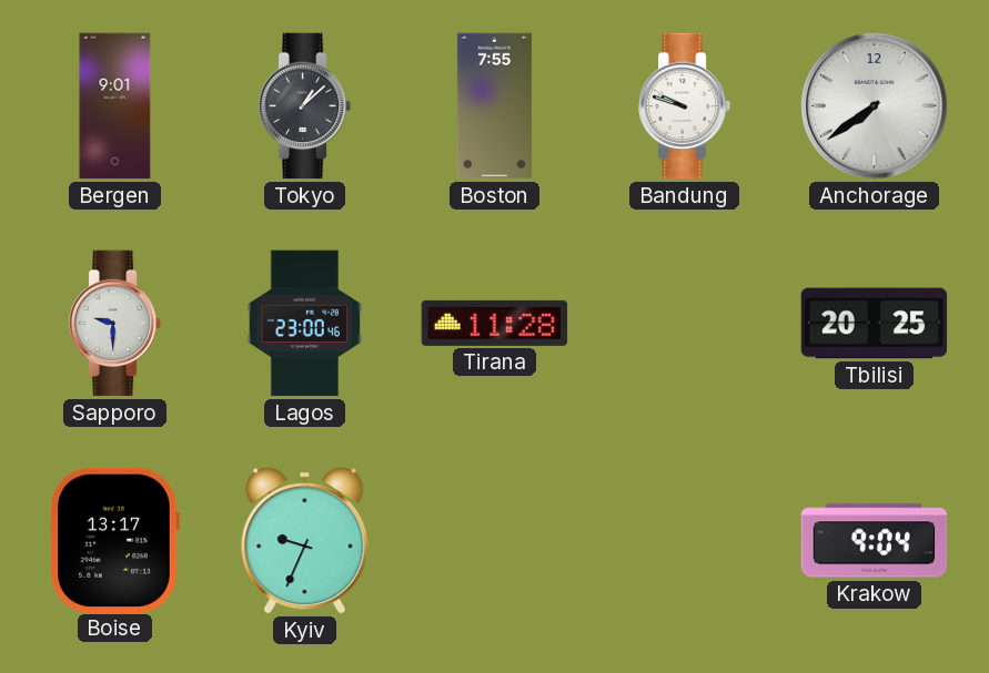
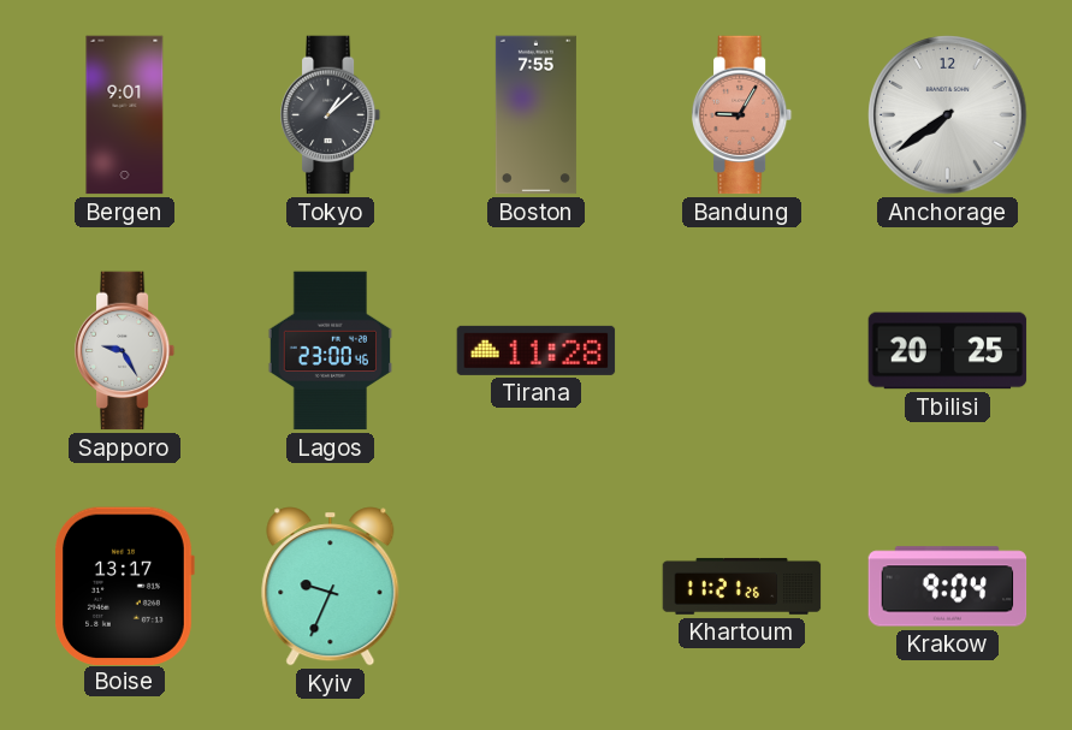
Bandung: 9:48 -> 9:05
Bandung dial: white -> salmon
Sapporo: 9:30 -> 9:25
Khartoum: none -> 11:21
